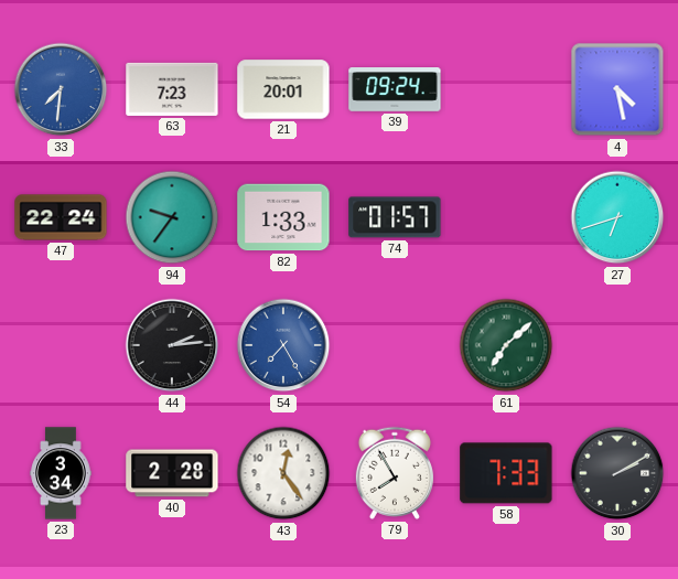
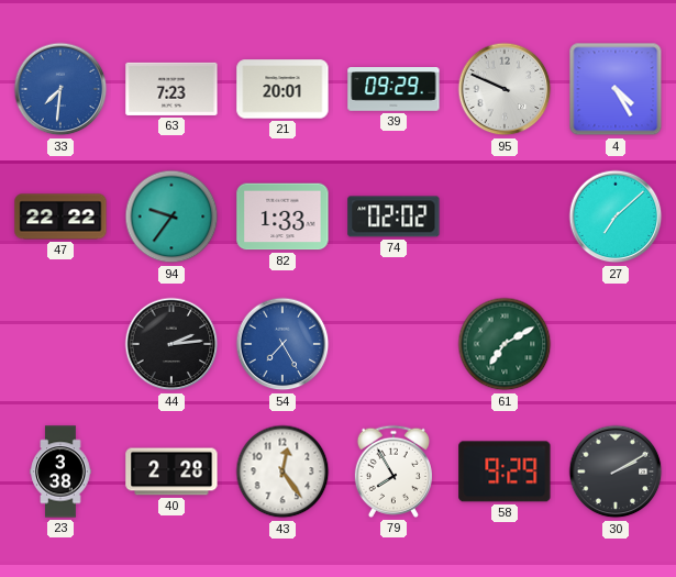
39: 09:24 -> 09:29
95: none -> 9:49
4: 4:28 -> 4:25
47: 22:24 -> 22:22
74: 01:57 -> 02:02
27: 6:42 -> 7:08
61: 7:08 -> 7:10
23: 3:34 -> 3:38
58: 7:33 -> 9:29
